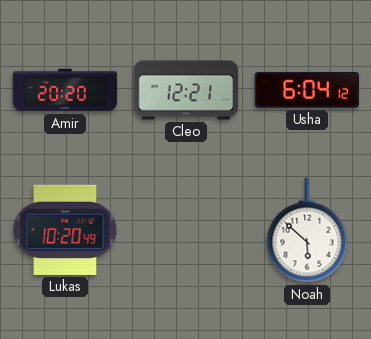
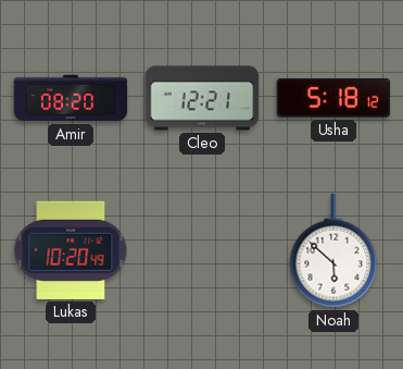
Amir: 20:20 -> 08:20
Usha: 6:04 -> 5:18
